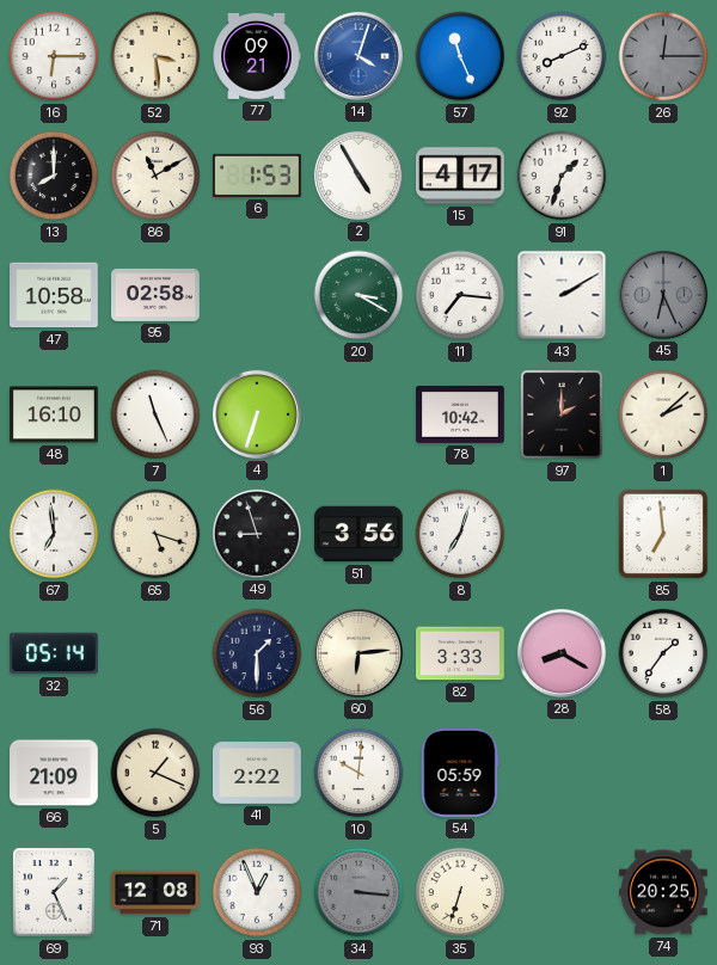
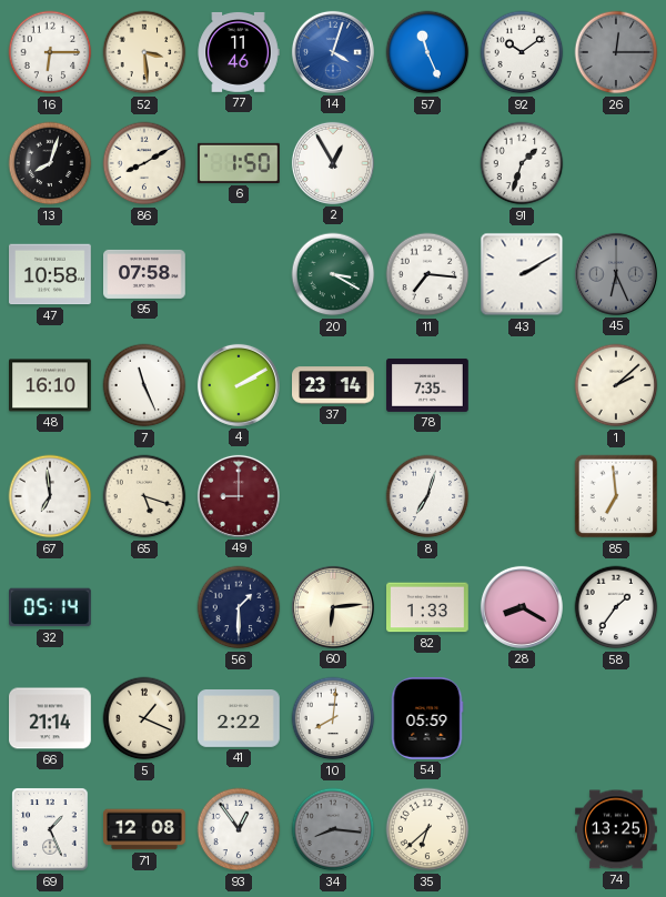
77: 09:21 -> 11:46
92: 8:11 -> 10:09
13: 8:00 -> 8:03
86: 11:10 -> 8:10
6: 1:53 -> 1:50
2: 4:55 -> 12:55
15: 4:17 -> none
95: 02:58 -> 07:58
4: 6:33 -> 2:10
37: none -> 23:14
78: 10:42 -> 7:35
97: 2:00 -> none
49: 8:57 -> 9:00
49 dial: black -> burgundy
51: 3:56 -> none
82: 3:33 -> 1:33
66: 21:09 -> 21:14
10: 10:01 -> 8:01
93: 12:56 -> 12:54
34: 3:16 -> 8:16
35: 6:33 -> 6:38
74: 20:25 -> 13:25
